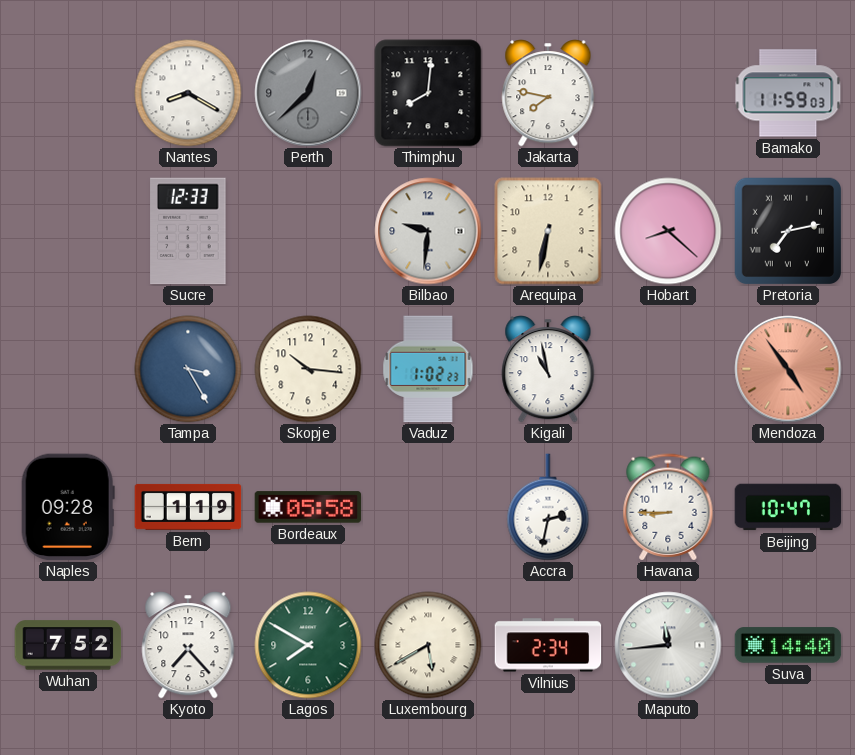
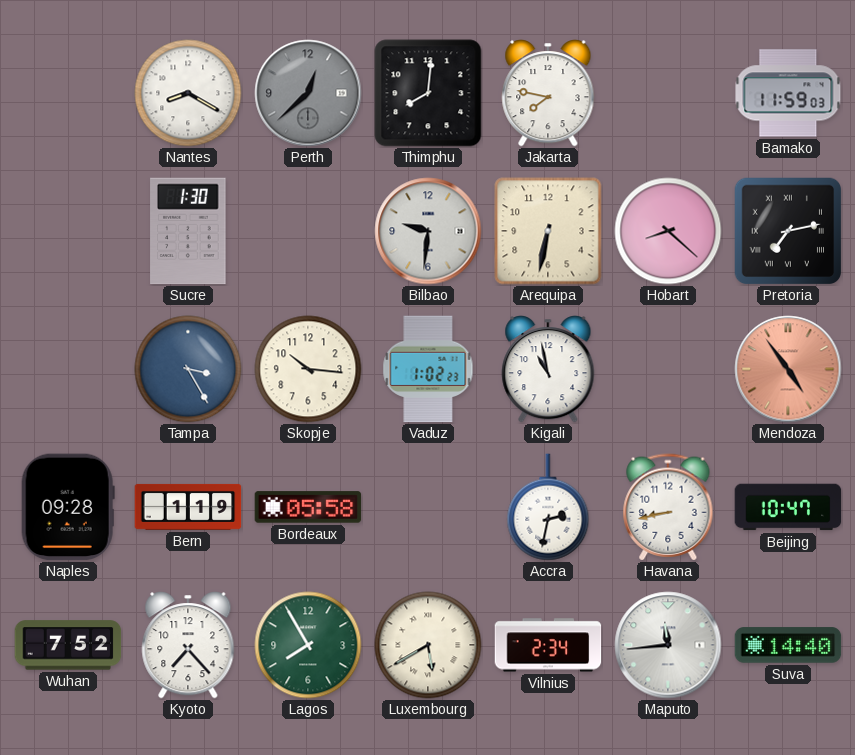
Sucre: 12:33 -> 1:30
Havana: 8:45 -> 8:43
Lagos: 7:50 -> 7:55
